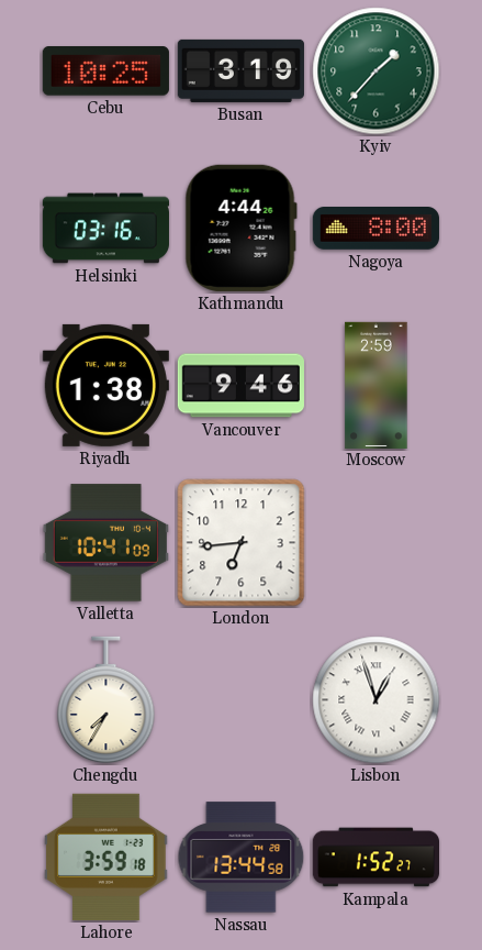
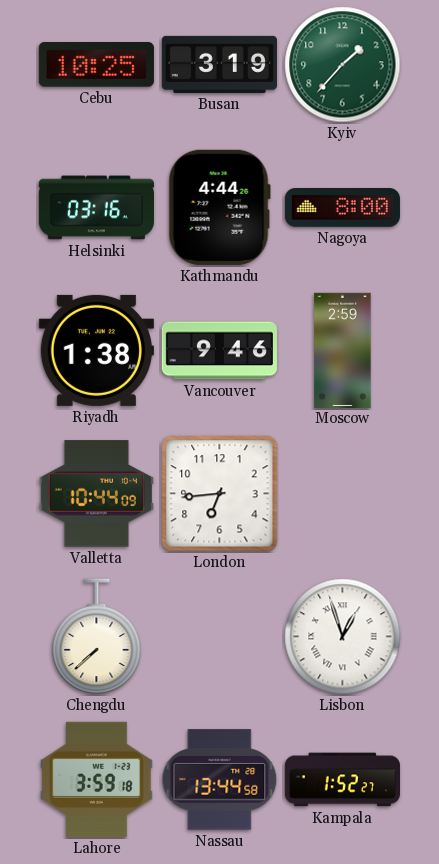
Valletta: 10:41 -> 10:44
Chengdu: 7:35 -> 7:38
